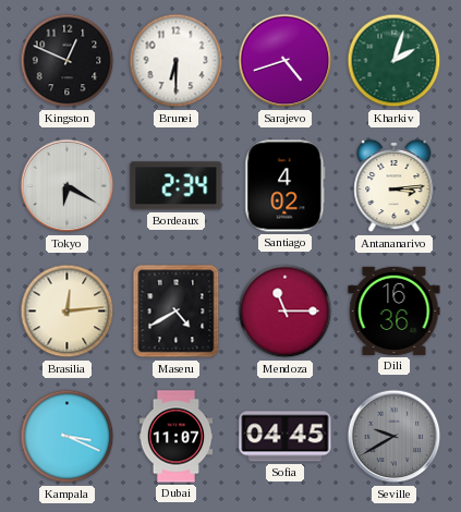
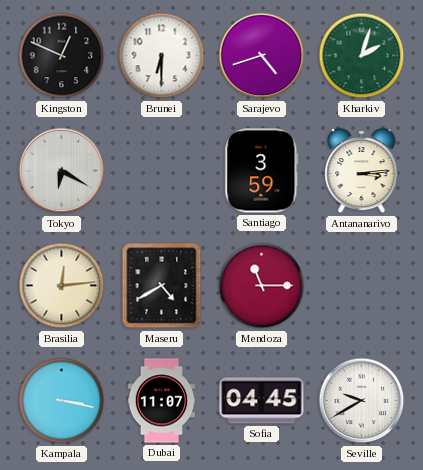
Bordeaux: 2:34 -> none
Santiago: 4:02 -> 3:59
Dili: 16:36 -> none
Kampala: 3:19 -> 3:17
Seville dial: grey -> white
